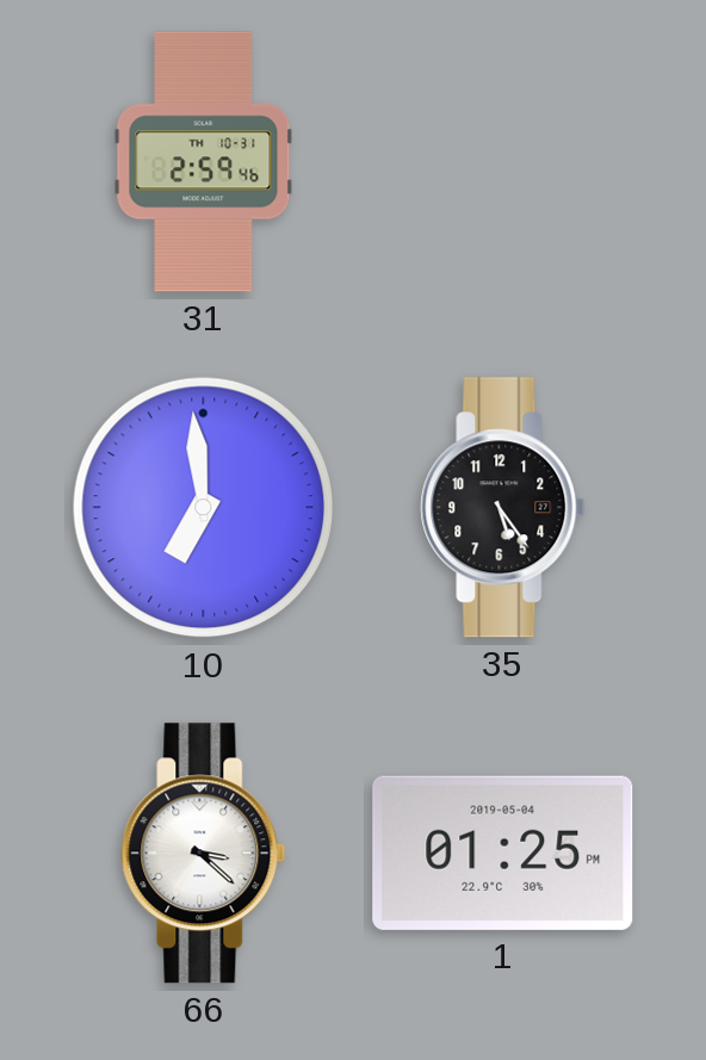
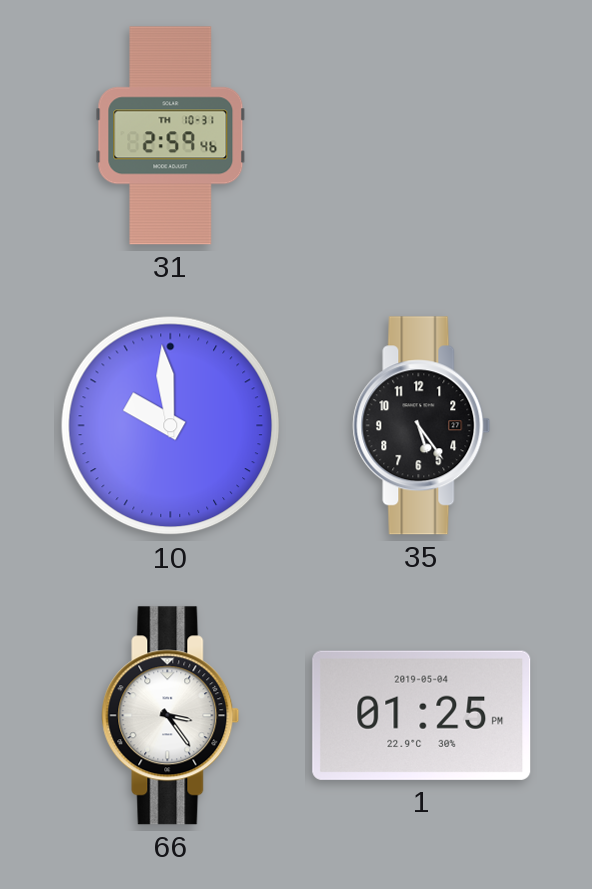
10: 6:59 -> 9:59
66: 3:22 -> 3:24
